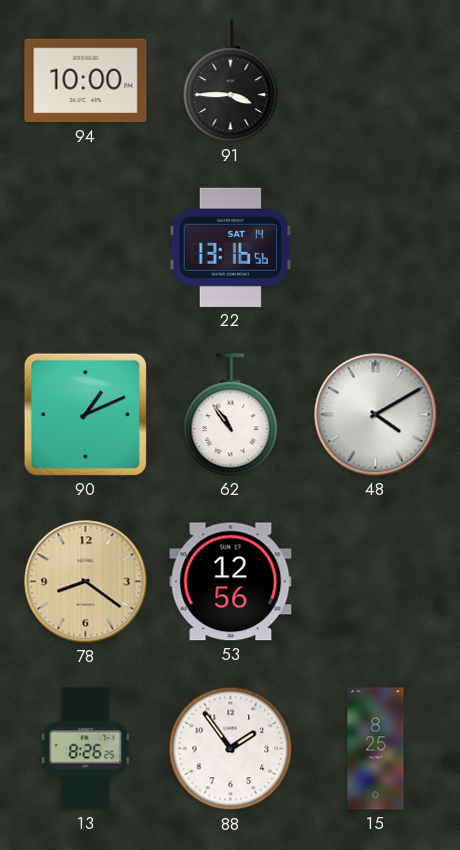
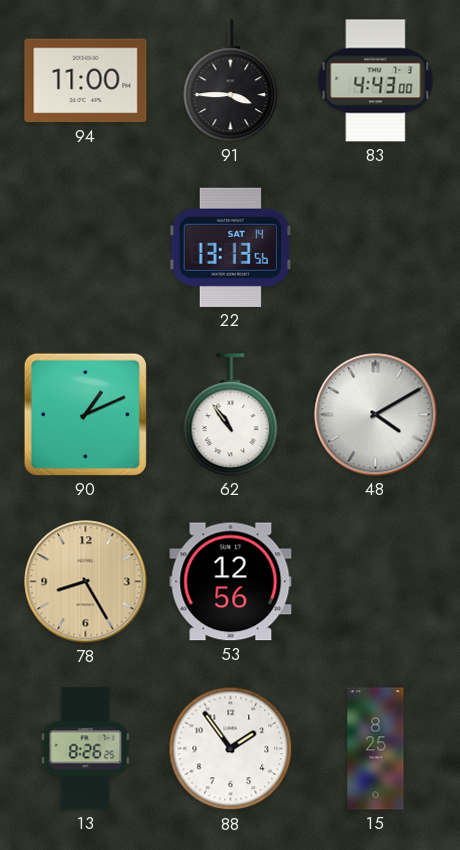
94: 10:00 -> 11:00
83: none -> 4:43
22: 13:16 -> 13:13
78: 8:21 -> 8:25
